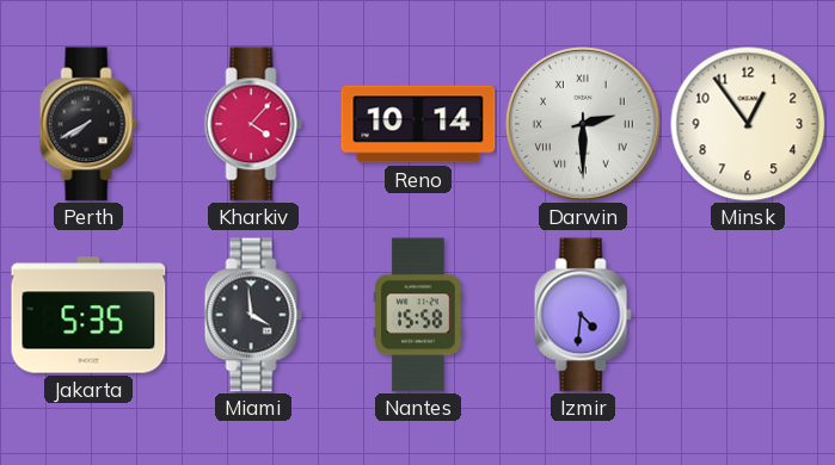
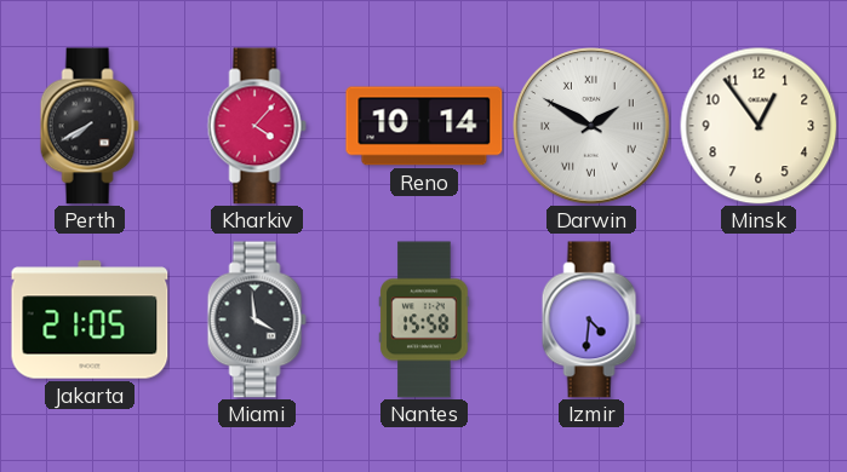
Darwin: 2:30 -> 1:50
Jakarta: 5:35 -> 21:05
